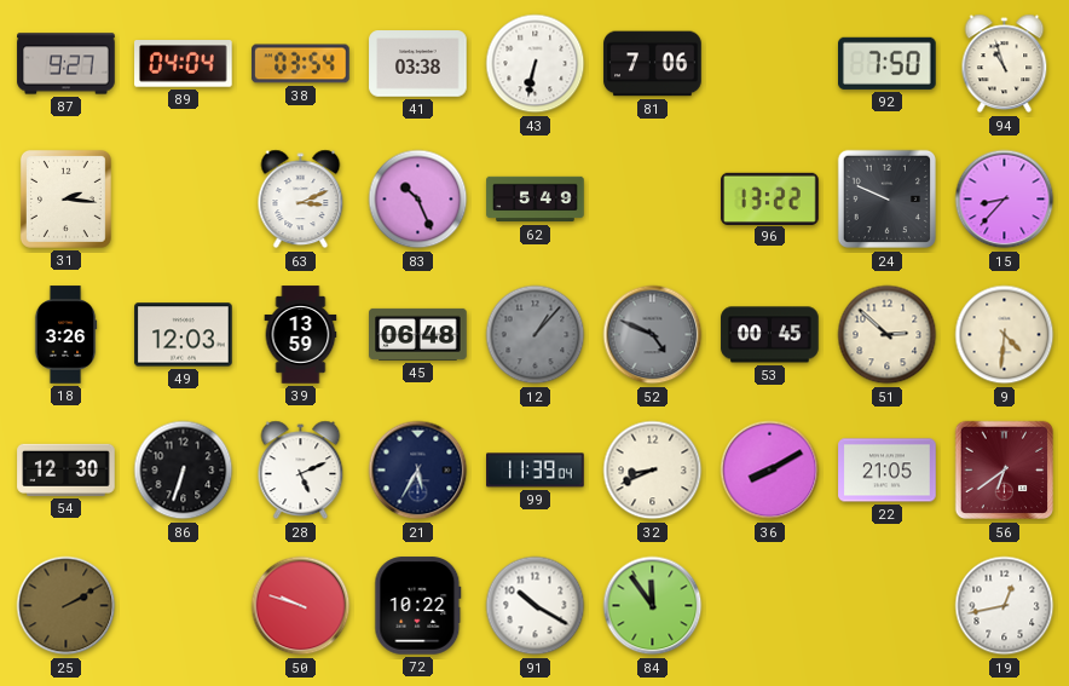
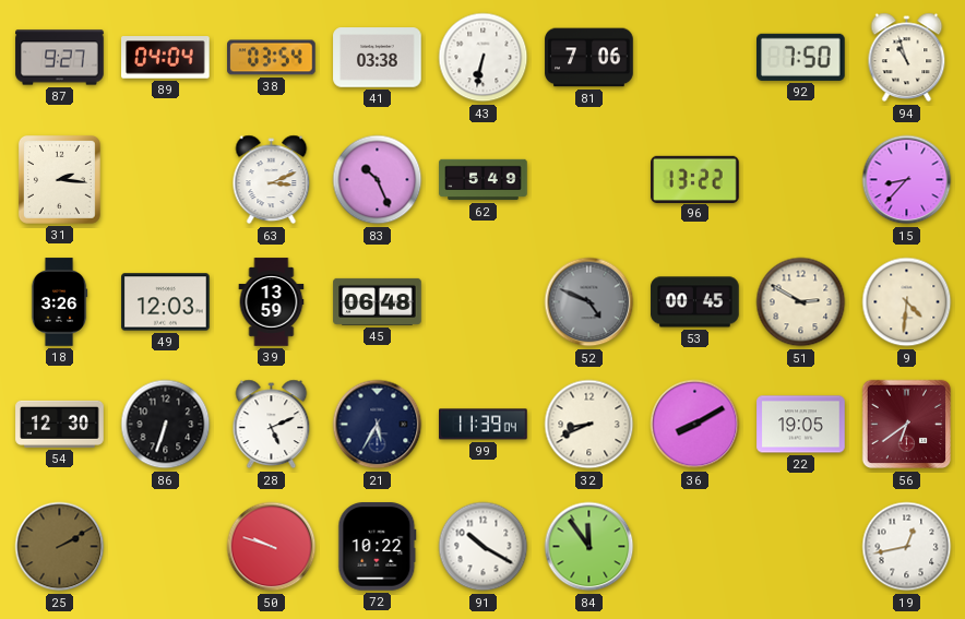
24: 9:49 -> none
12: 1:07 -> none
51: 2:52 -> 2:50
22: 21:05 -> 19:05
